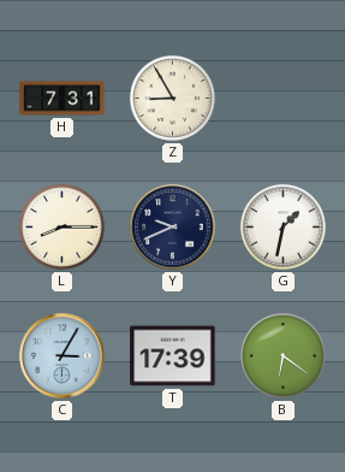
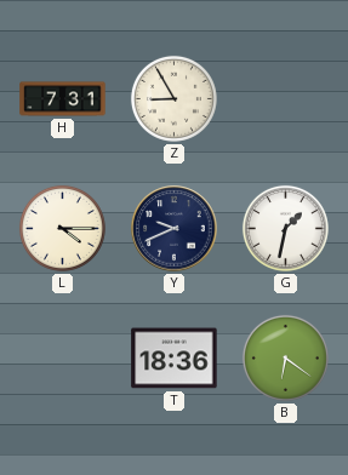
L: 8:15 -> 4:15
C: 3:05 -> none
T: 17:39 -> 18:36
